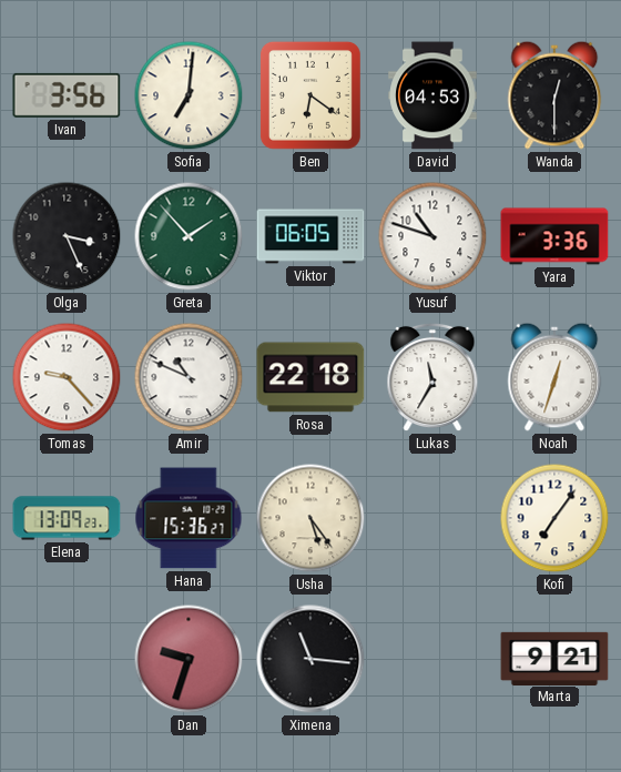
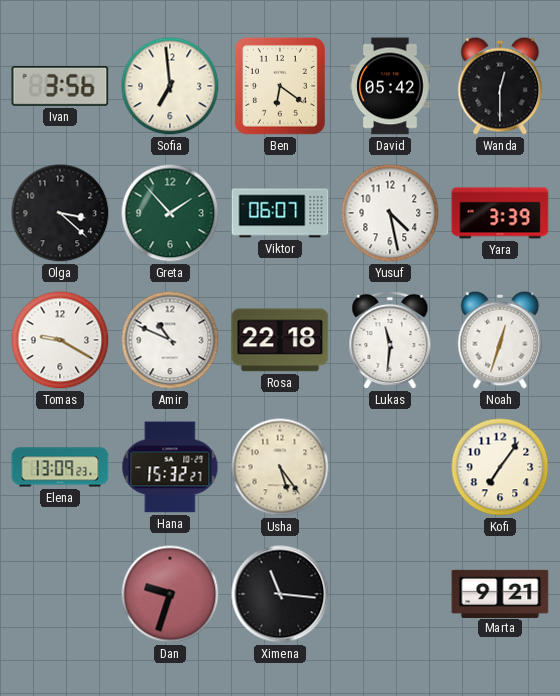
Sofia: 7:01 -> 6:59
David: 04:53 -> 05:42
Olga: 3:26 -> 3:22
Viktor: 06:05 -> 06:07
Yusuf: 10:48 -> 4:28
Yara: 3:36 -> 3:39
Tomas: 9:23 -> 9:20
Lukas: 11:35 -> 11:31
Hana: 15:36 -> 15:32
